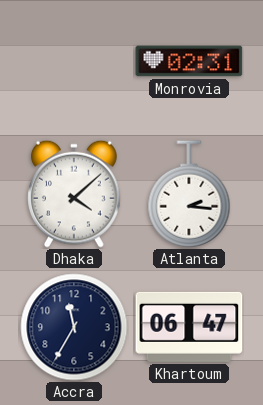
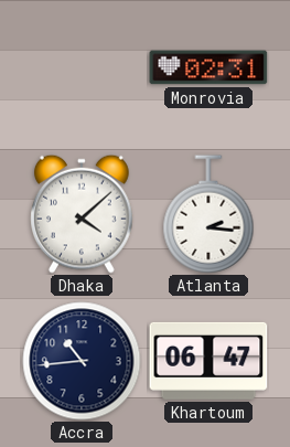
Accra: 11:35 -> 10:44
